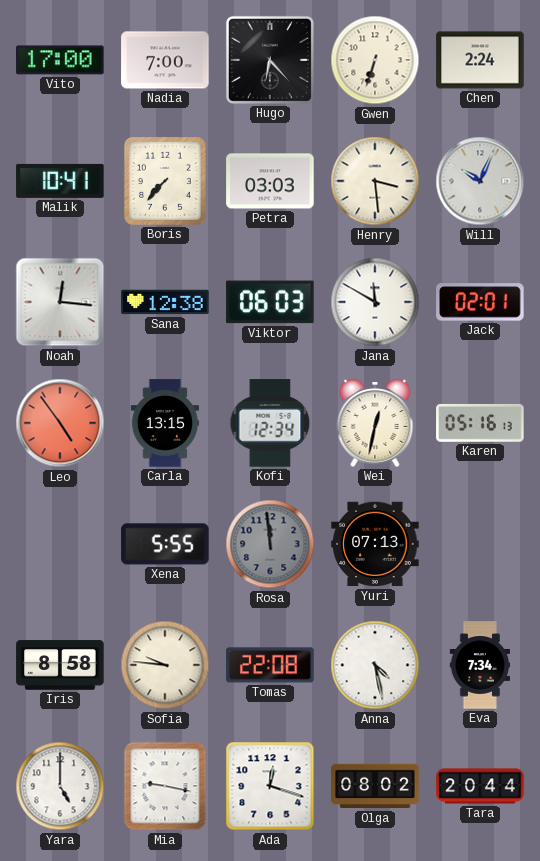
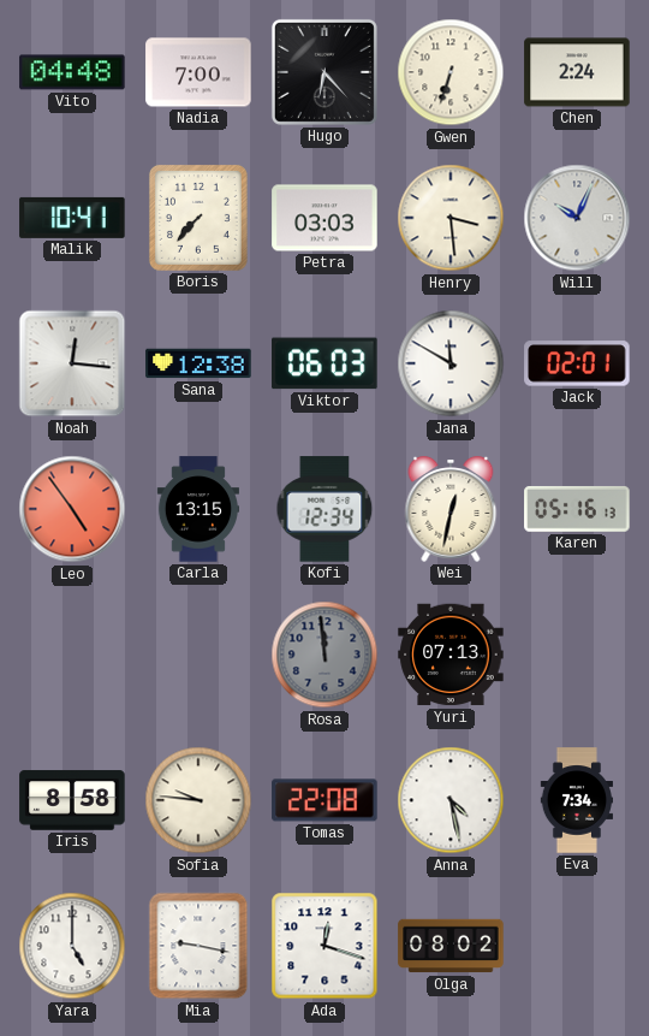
Vito: 17:00 -> 04:48
Xena: 5:55 -> none
Tara: 20:44 -> none
